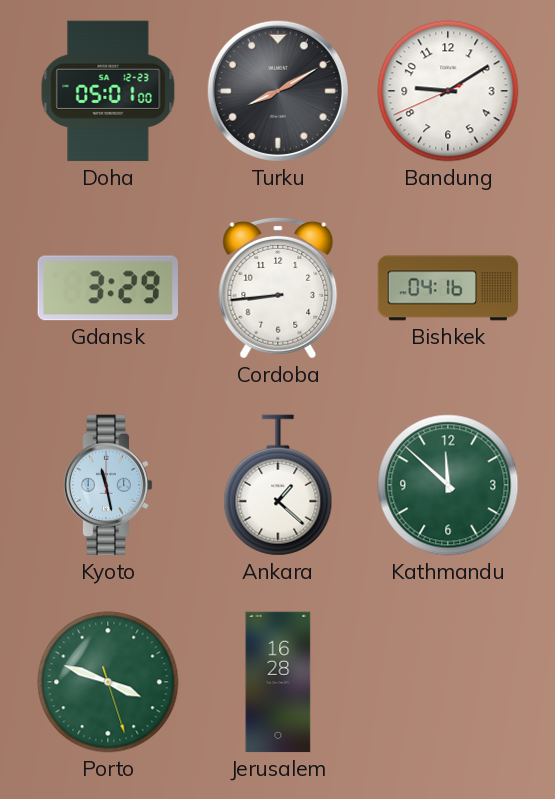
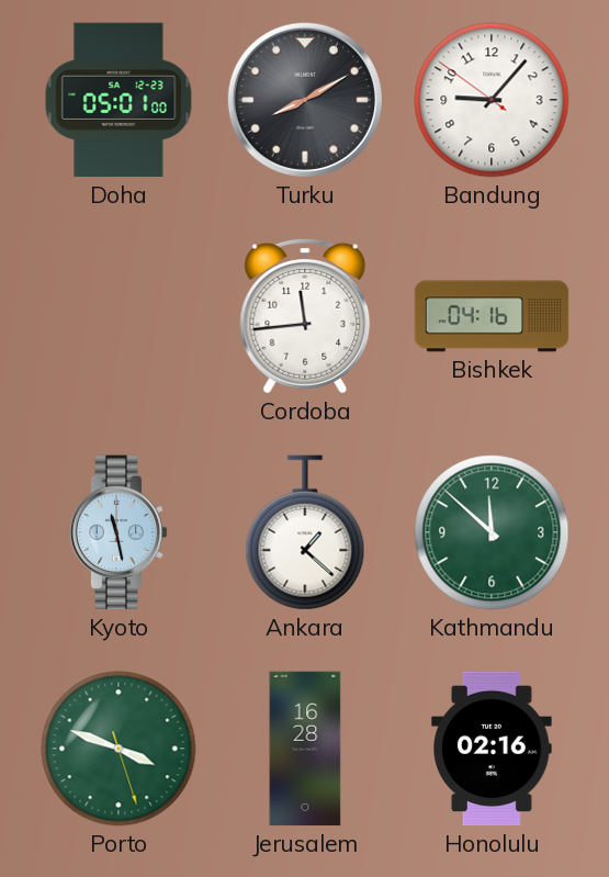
Bandung: 9:09 -> 9:06
Gdansk: 3:29 -> none
Cordoba: 8:44 -> 11:44
Honolulu: none -> 02:16
